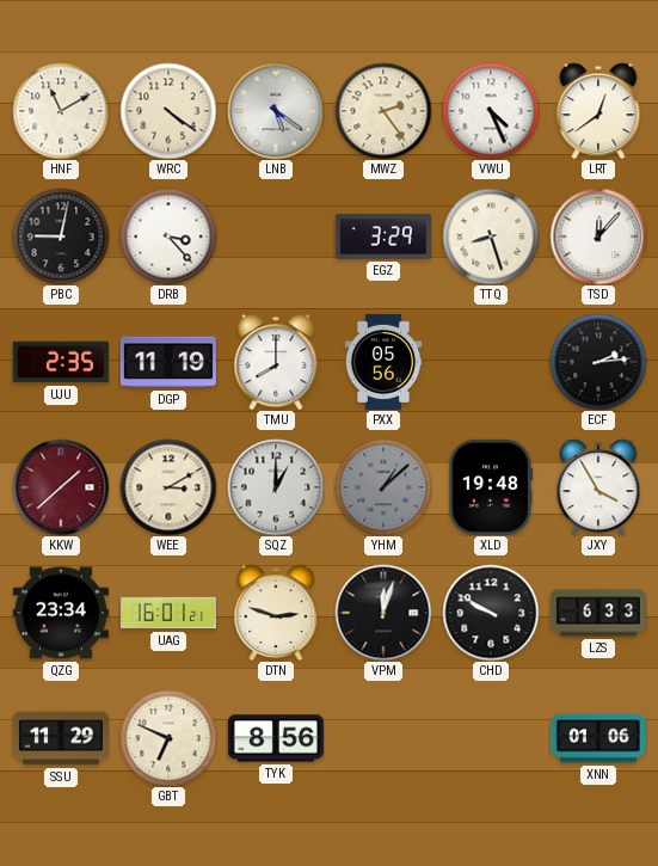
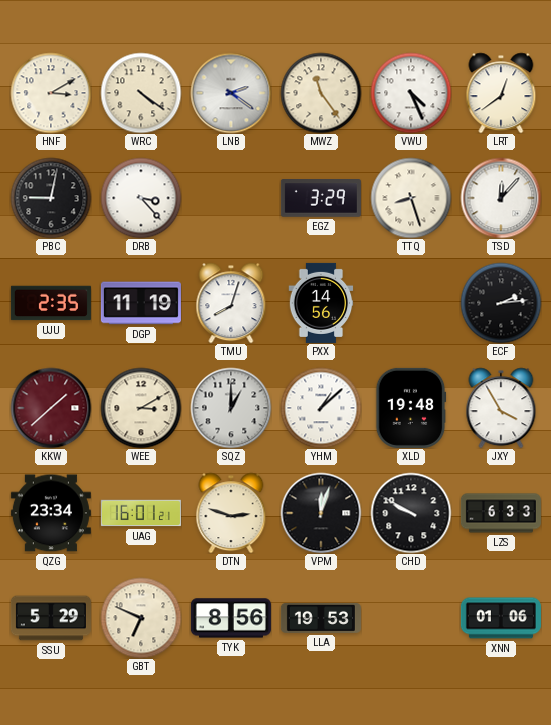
HNF: 11:10 -> 3:10
LNB: 5:21 -> 2:21
MWZ: 2:24 -> 11:24
TMU: 8:00 -> 8:03
PXX: 05:56 -> 14:56
YHM dial: grey -> white
SSU: 11:29 -> 5:29
LLA: none -> 19:53
